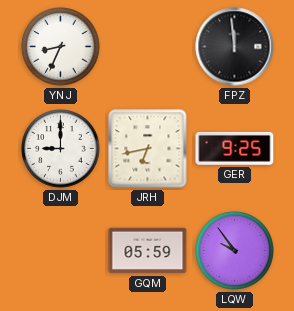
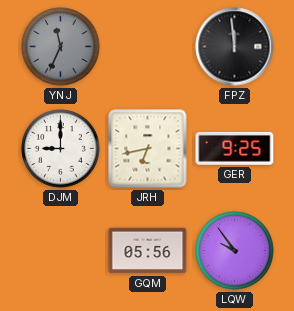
YNJ: 8:34 -> 11:34
YNJ dial: white -> grey
GQM: 05:59 -> 05:56
